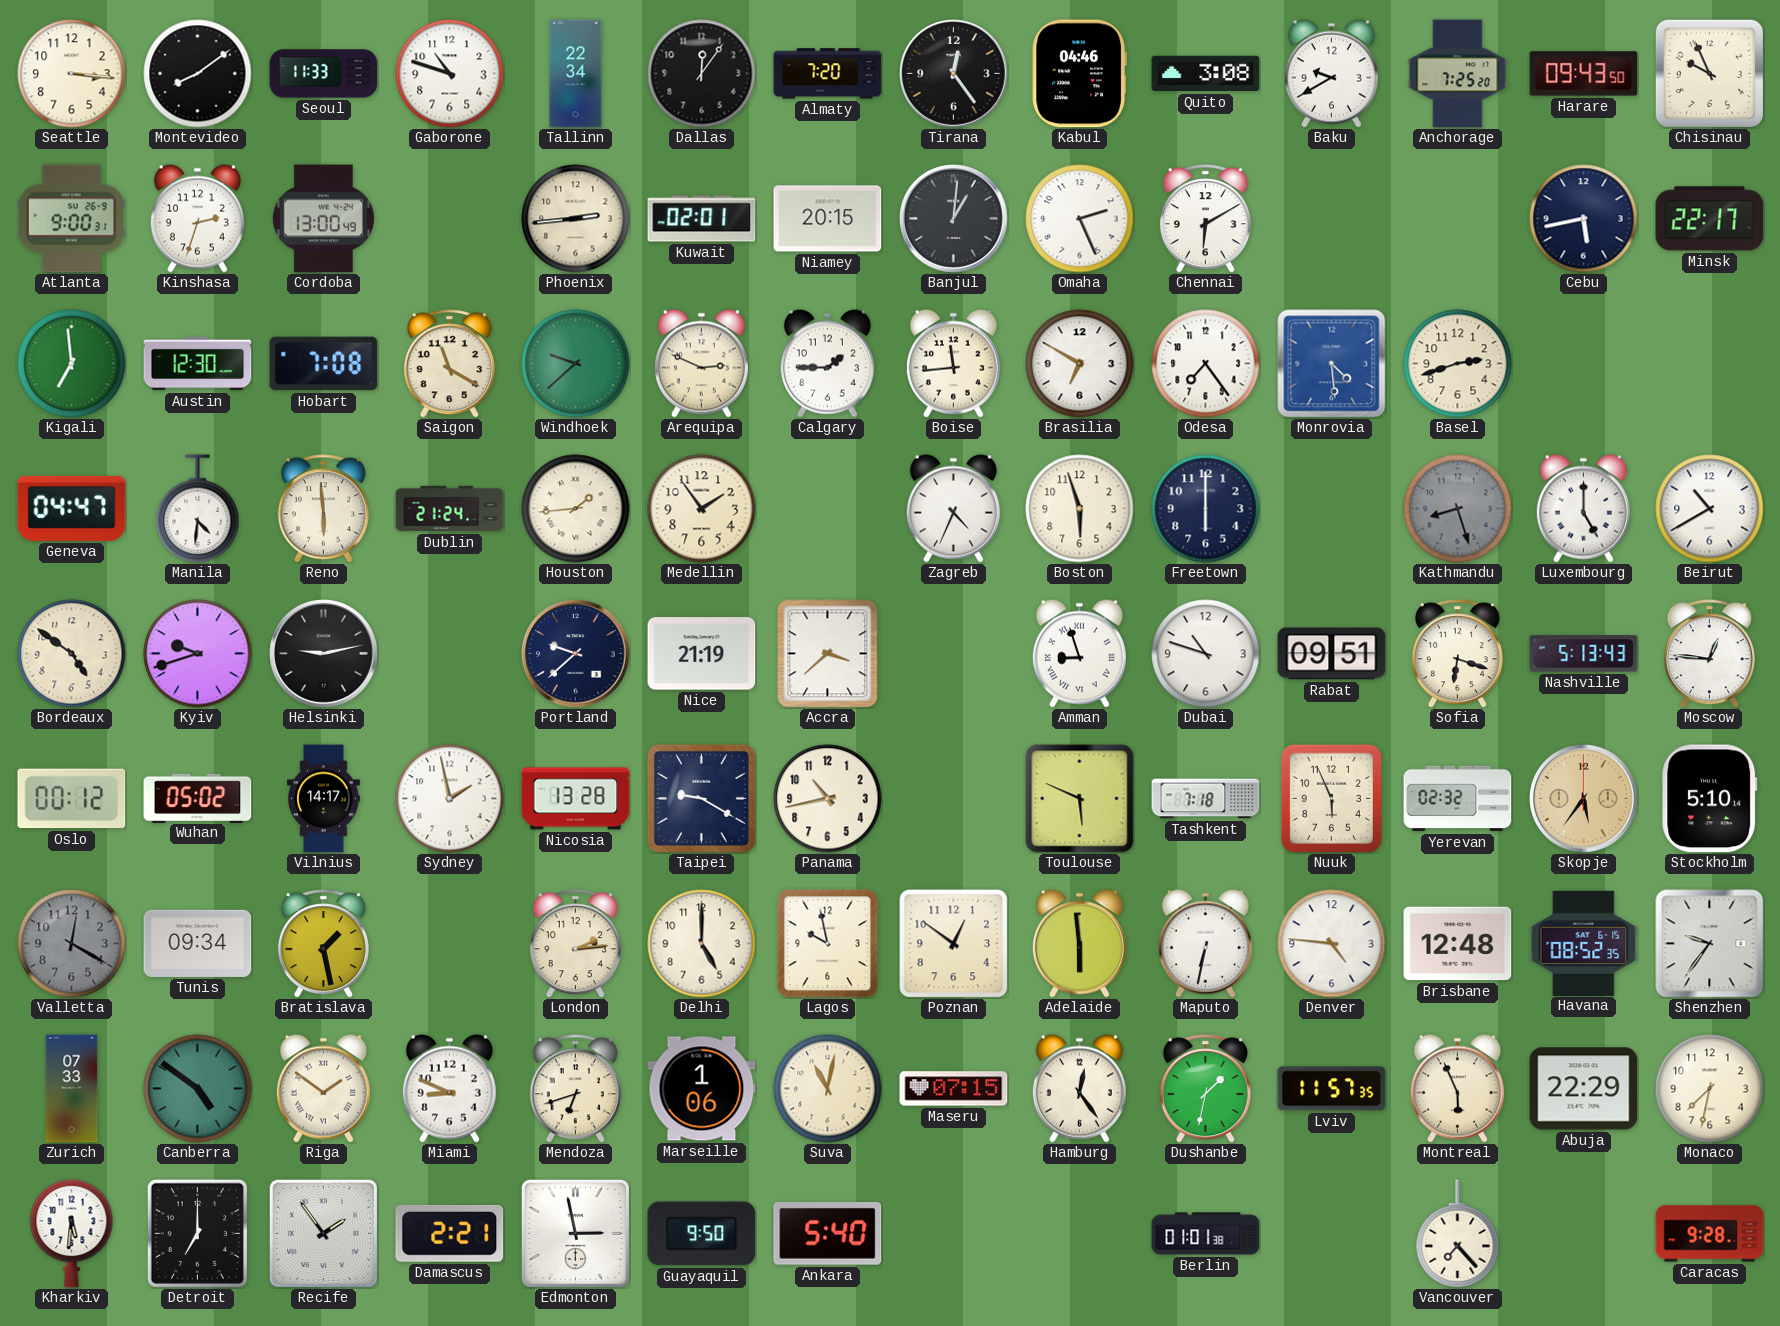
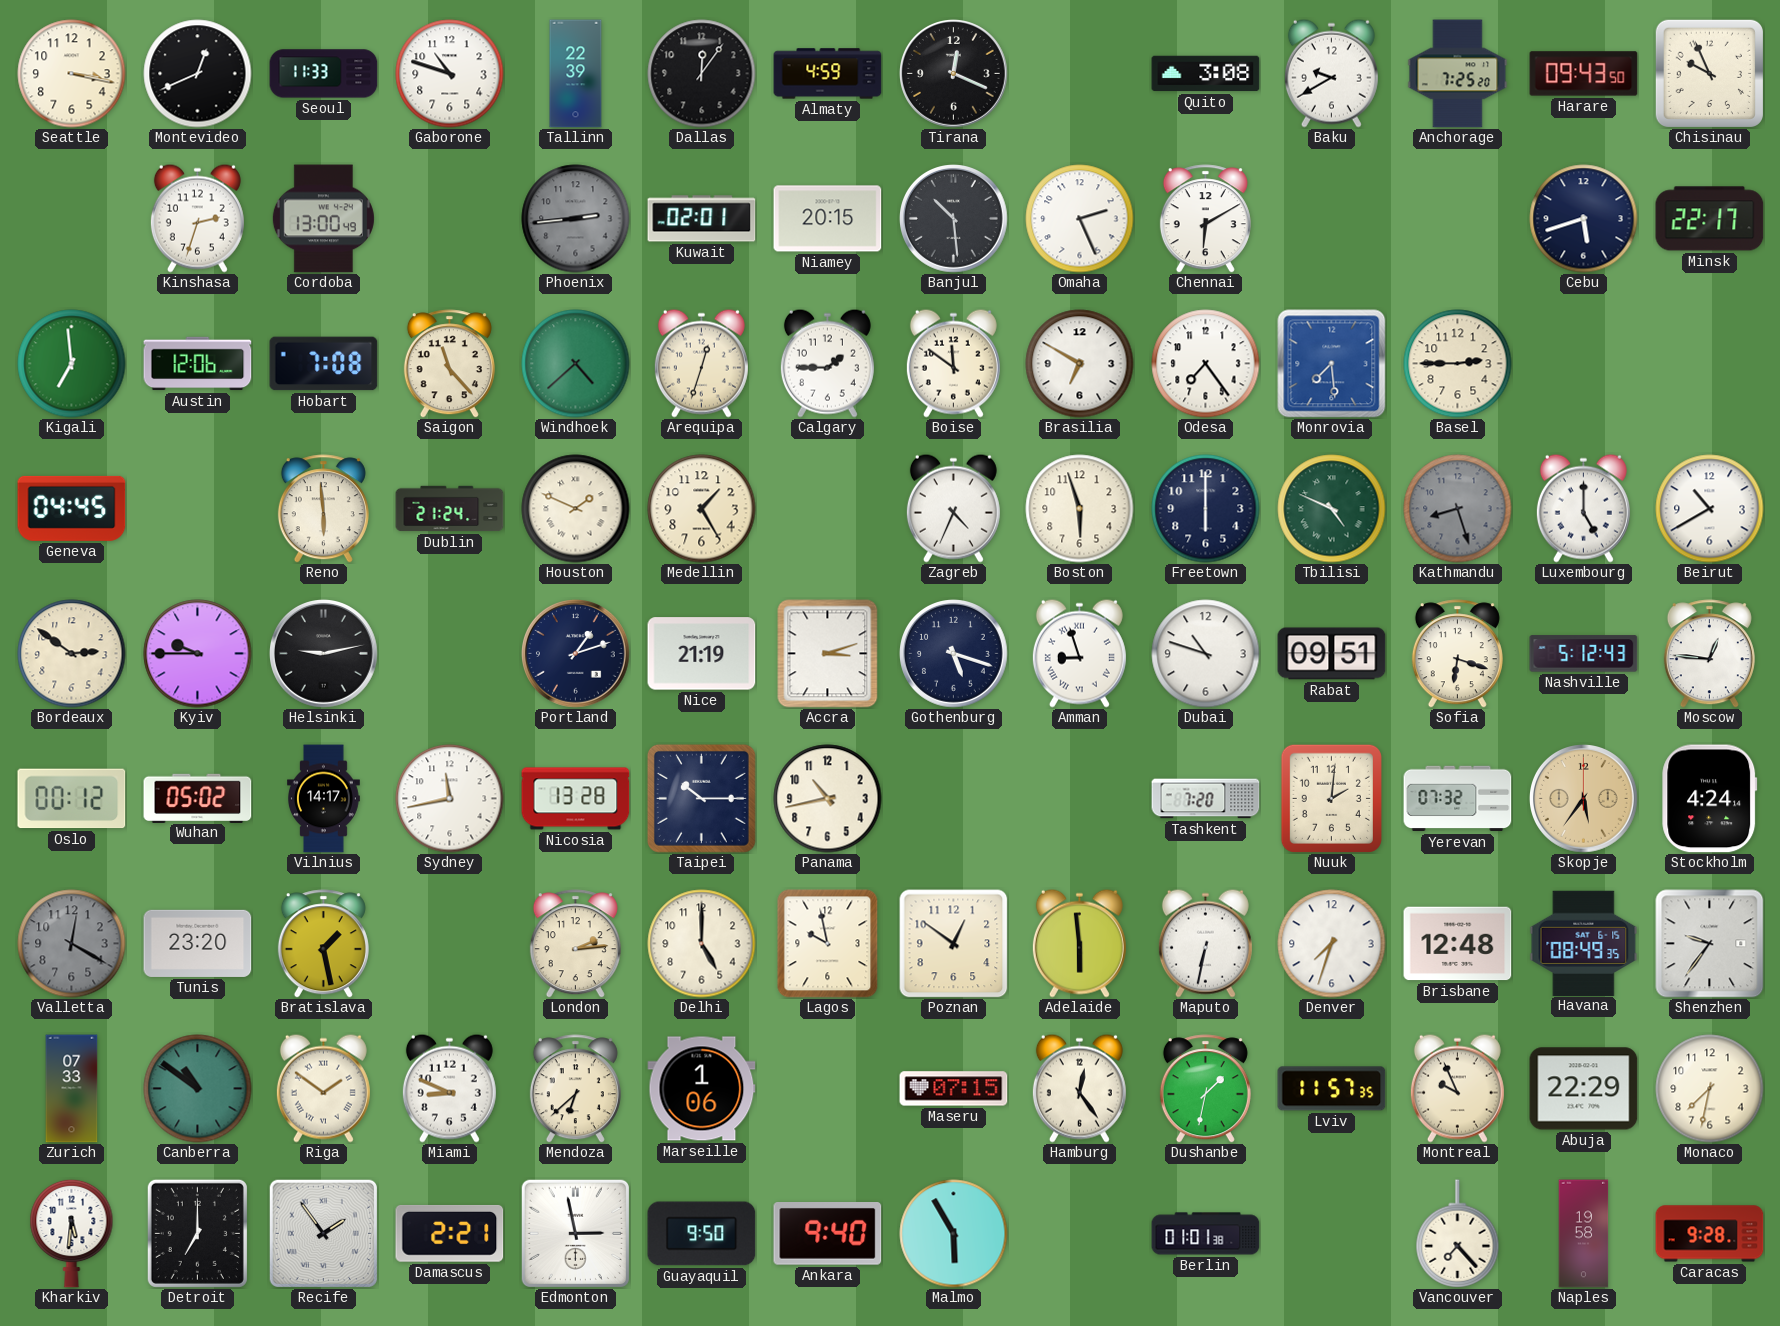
Seattle: 3:16 -> 3:17
Montevideo: 8:09 -> 12:41
Tallinn: 22:34 -> 22:39
Almaty: 7:20 -> 4:59
Tirana: 12:24 -> 12:19
Kabul: 04:46 -> none
Atlanta: 9:00 -> none
Phoenix dial: cream -> grey
Banjul: 1:01 -> 10:29
Cebu: 5:43 -> 5:42
Austin: 12:30 -> 12:06
Saigon: 11:20 -> 11:23
Windhoek: 9:38 -> 4:38
Arequipa: 2:49 -> 12:33
Boise: 11:44 -> 11:51
Monrovia: 4:29 -> 7:29
Basel: 2:42 -> 2:45
Geneva: 04:47 -> 04:45
Manila: 4:31 -> none
Houston: 1:44 -> 1:49
Medellin: 1:54 -> 1:25
Tbilisi: none -> 4:49
Bordeaux: 4:51 -> 2:51
Kyiv: 9:42 -> 9:45
Portland: 9:38 -> 1:12
Accra: 3:38 -> 3:12
Gothenburg: none -> 5:18
Nashville: 5:13 -> 5:12
Sydney: 1:58 -> 11:43
Taipei: 9:20 -> 10:15
Toulouse: 5:49 -> none
Tashkent: 7:18 -> 7:20
Nuuk: 5:56 -> 2:01
Yerevan: 02:32 -> 07:32
Stockholm: 5:10 -> 4:24
Tunis: 09:34 -> 23:20
Denver: 4:46 -> 7:33
Havana: 08:52 -> 08:49
Canberra: 4:51 -> 10:51
Mendoza: 6:42 -> 6:38
Suva: 11:02 -> none
Montreal: 5:56 -> 9:56
Ankara: 5:40 -> 9:40
Malmo: none -> 5:55
Naples: none -> 19:58
